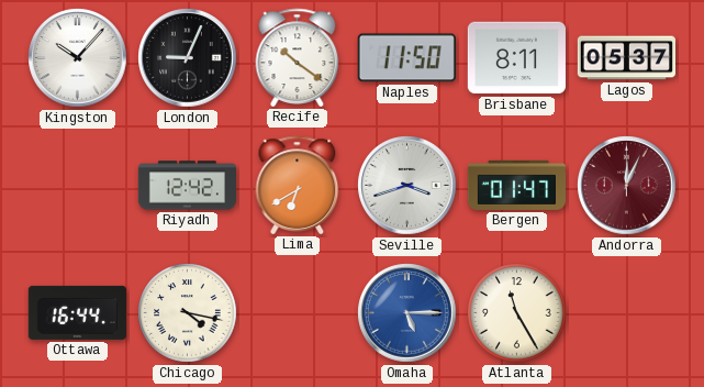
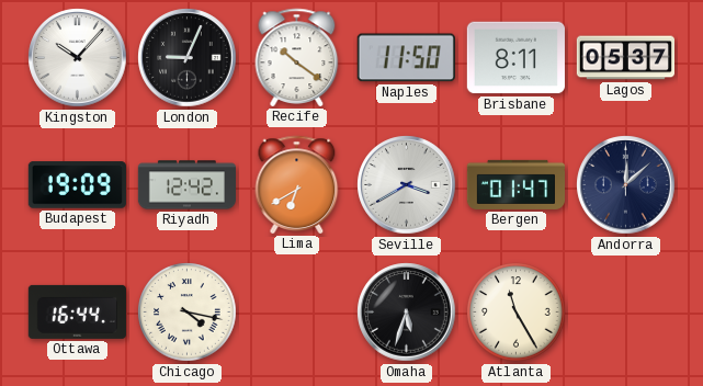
Budapest: none -> 19:09
Seville: 3:42 -> 3:40
Andorra: 12:04 -> 12:08
Andorra dial: burgundy -> navy
Omaha: 5:15 -> 5:33
Omaha dial: blue -> black
